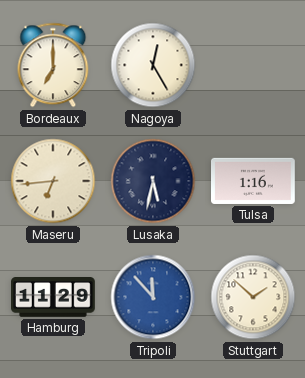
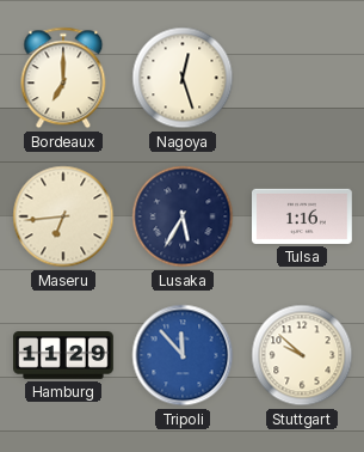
Nagoya: 12:25 -> 12:27
Lusaka: 5:32 -> 5:35
Stuttgart: 1:52 -> 9:52
